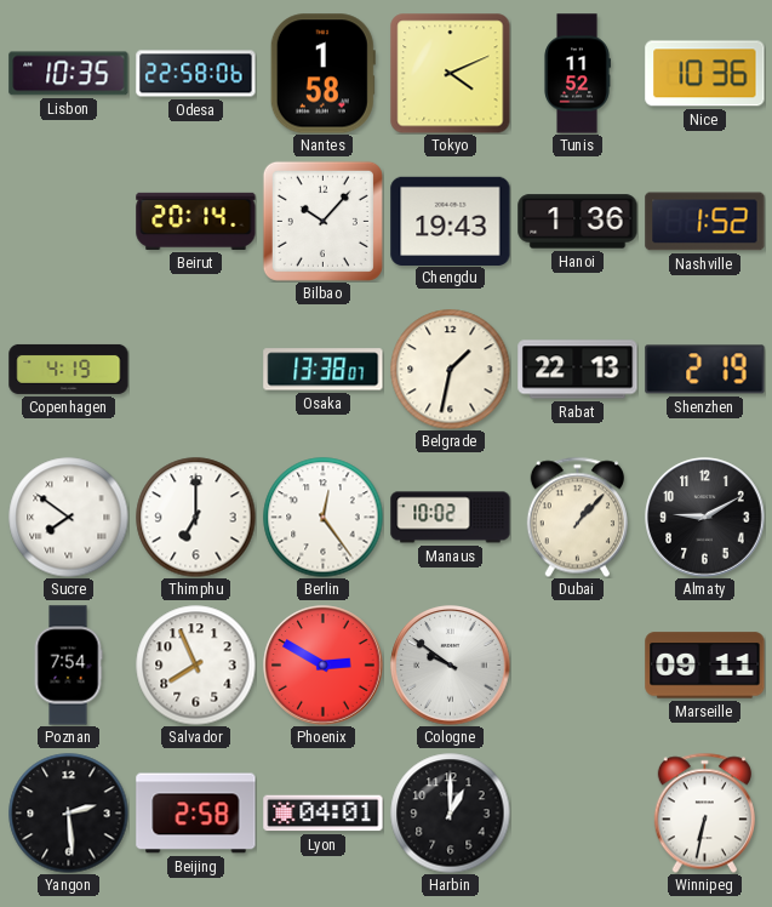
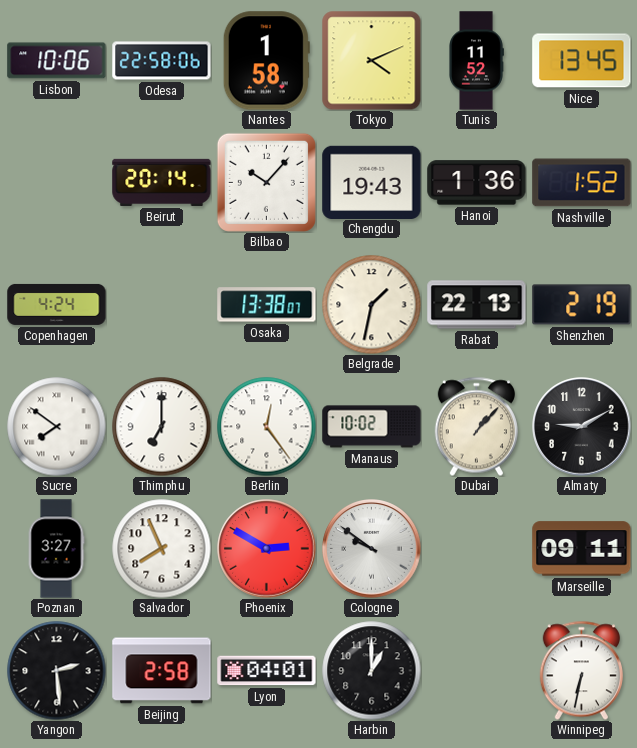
Lisbon: 10:35 -> 10:06
Nice: 10:36 -> 13:45
Copenhagen: 4:19 -> 4:24
Poznan: 7:54 -> 3:27
